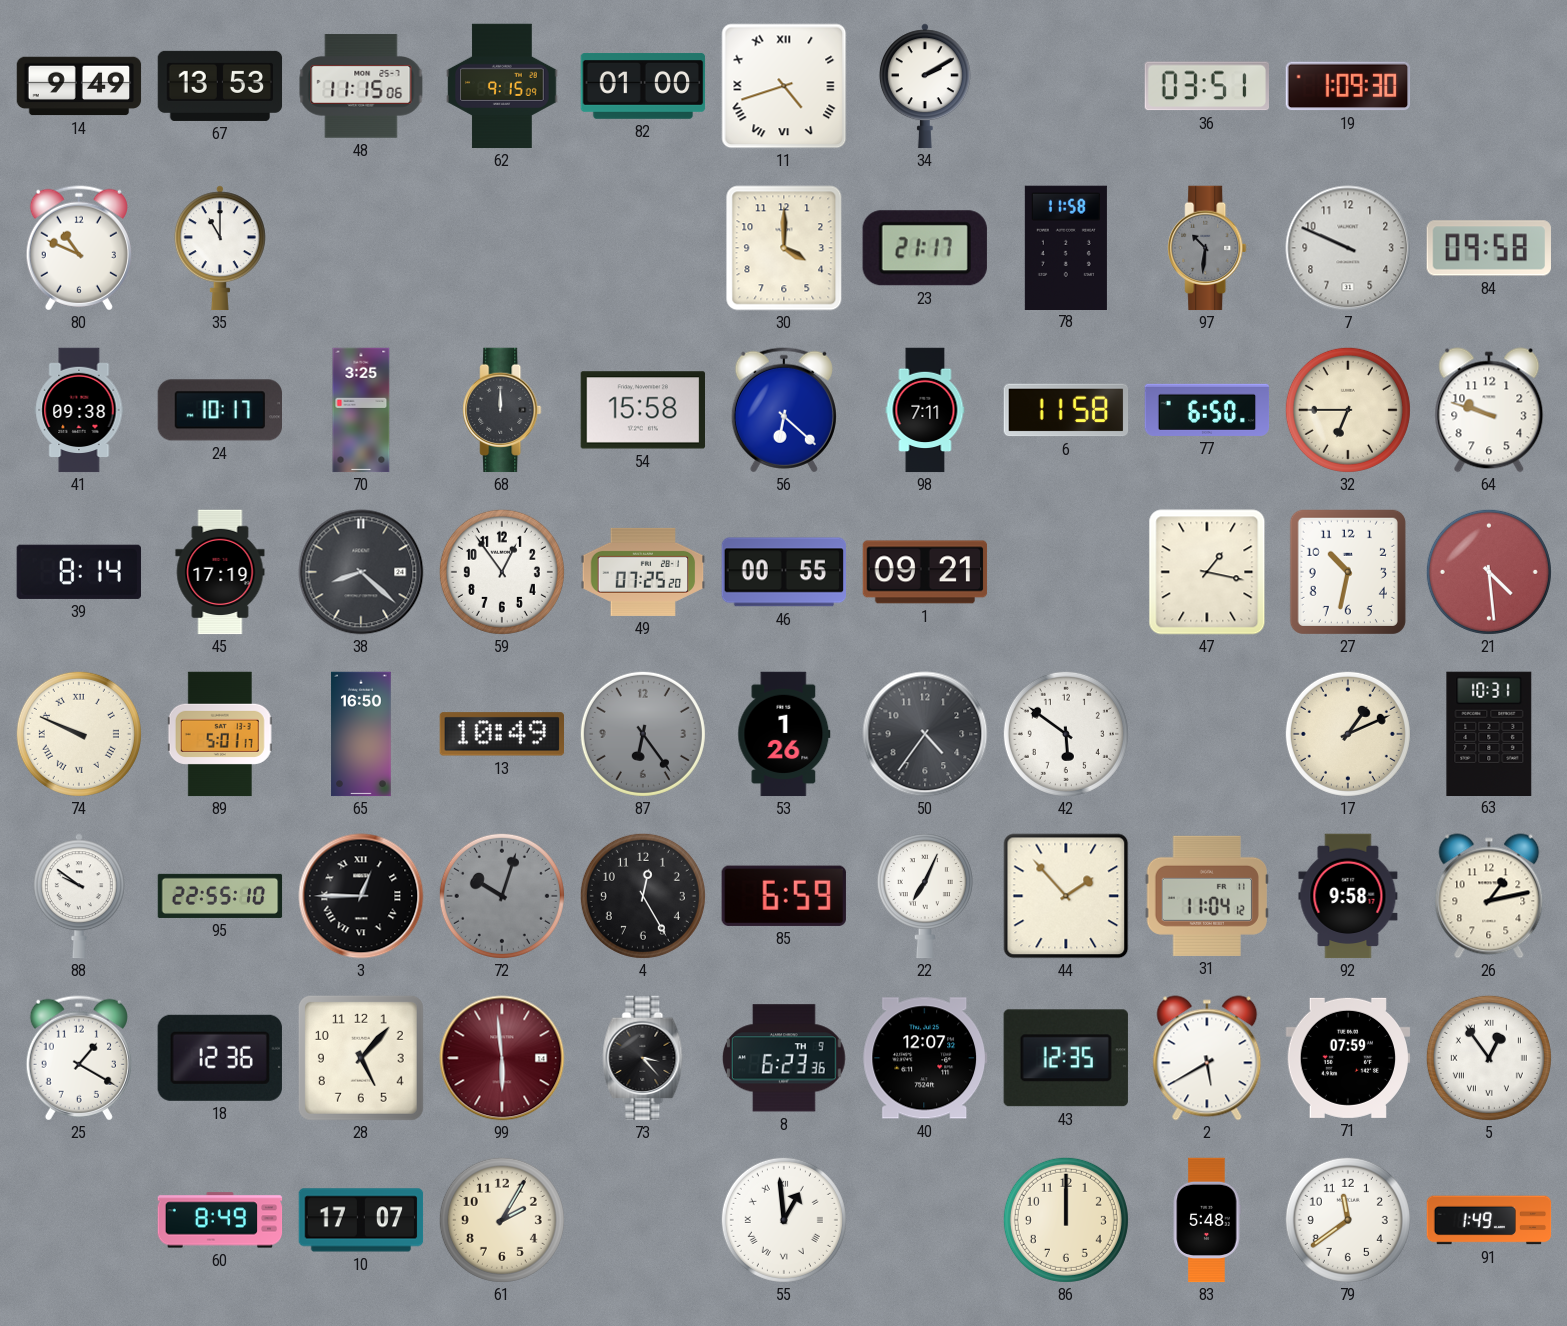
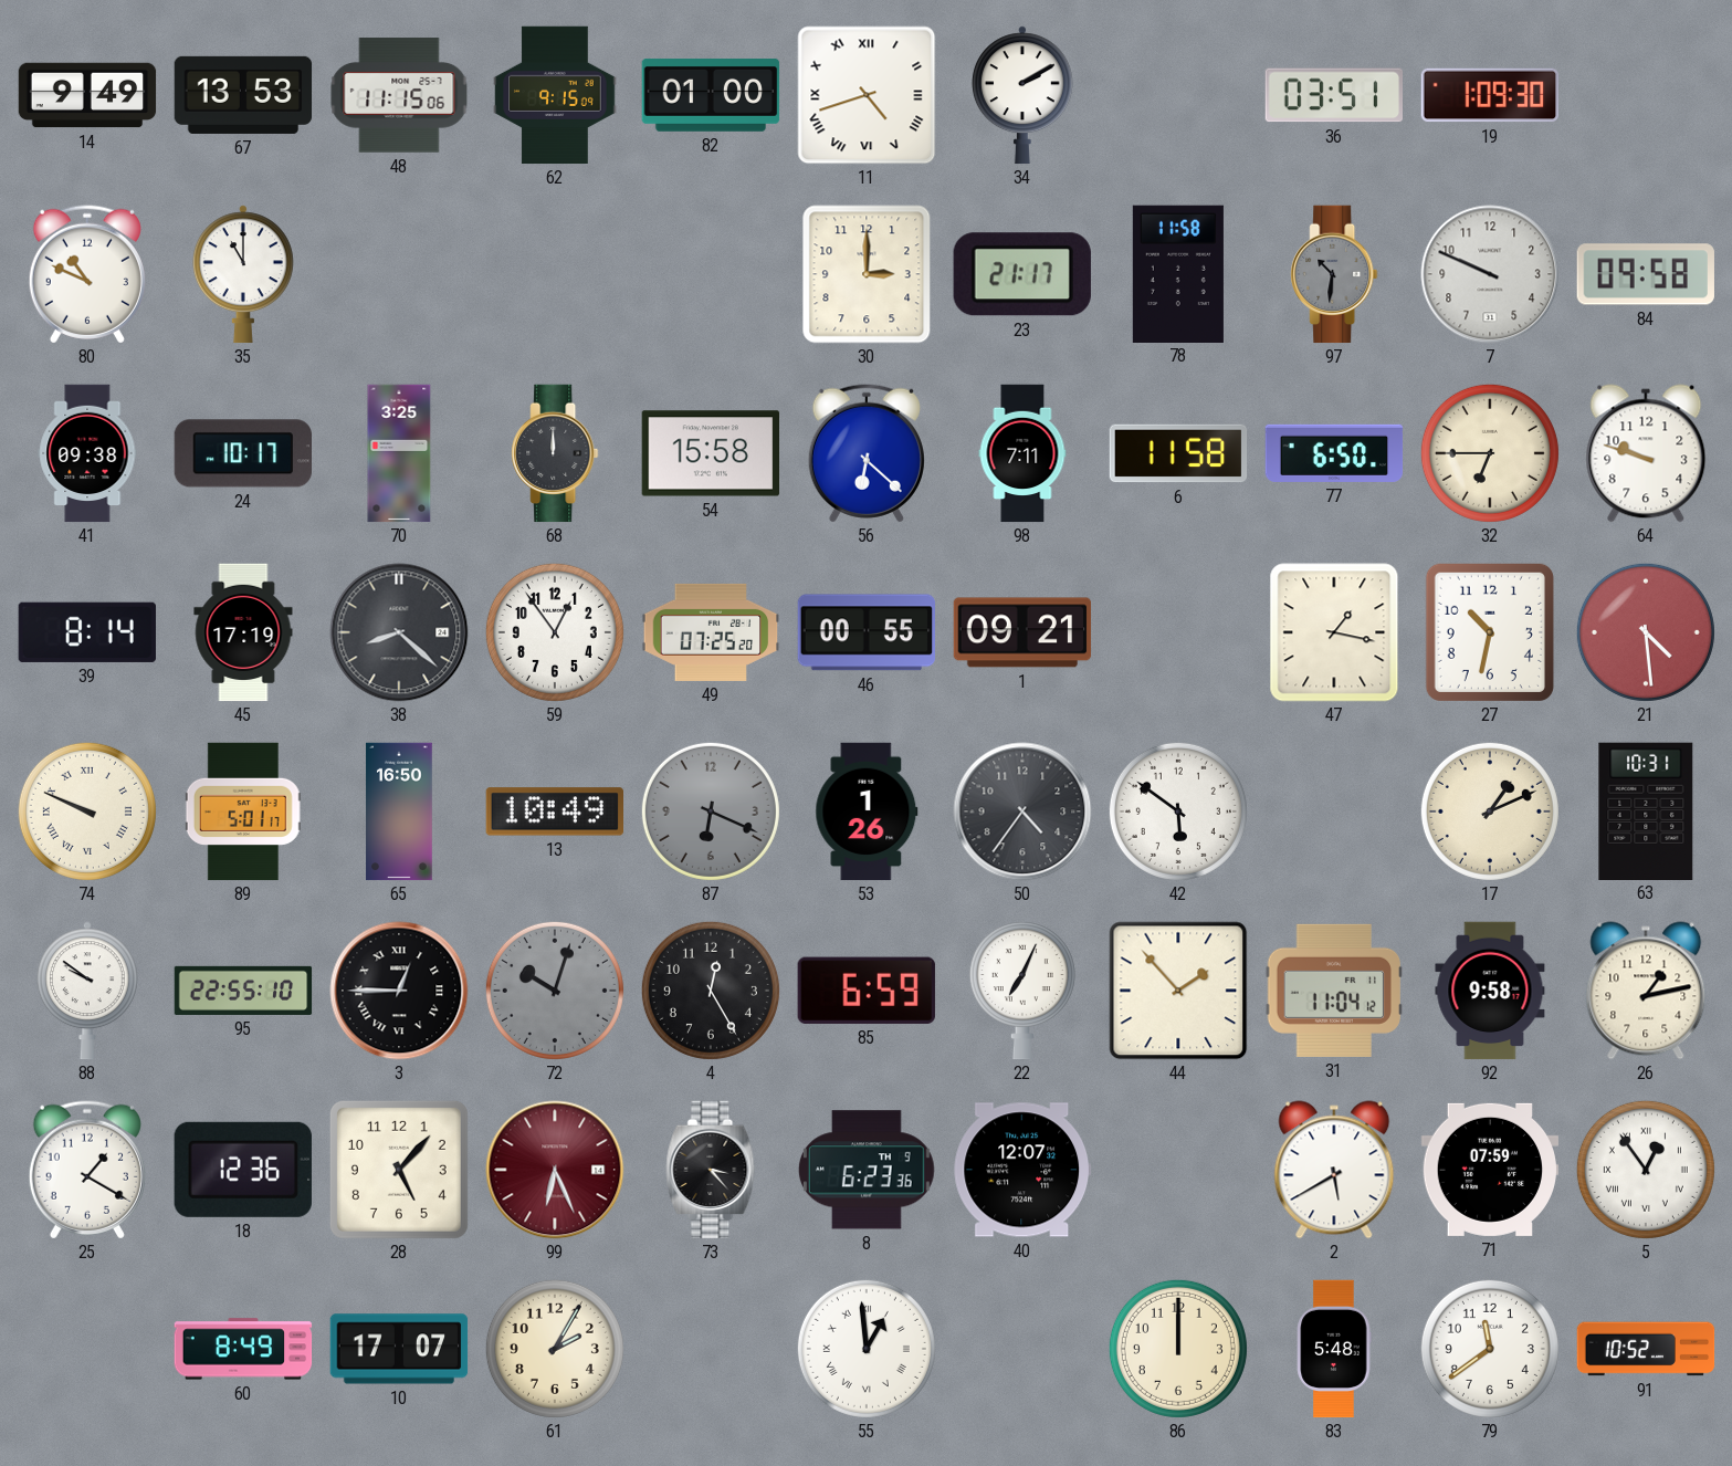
30: 4:00 -> 3:00
87: 6:24 -> 6:19
99: 5:59 -> 6:26
43: 12:35 -> none
91: 1:49 -> 10:52
